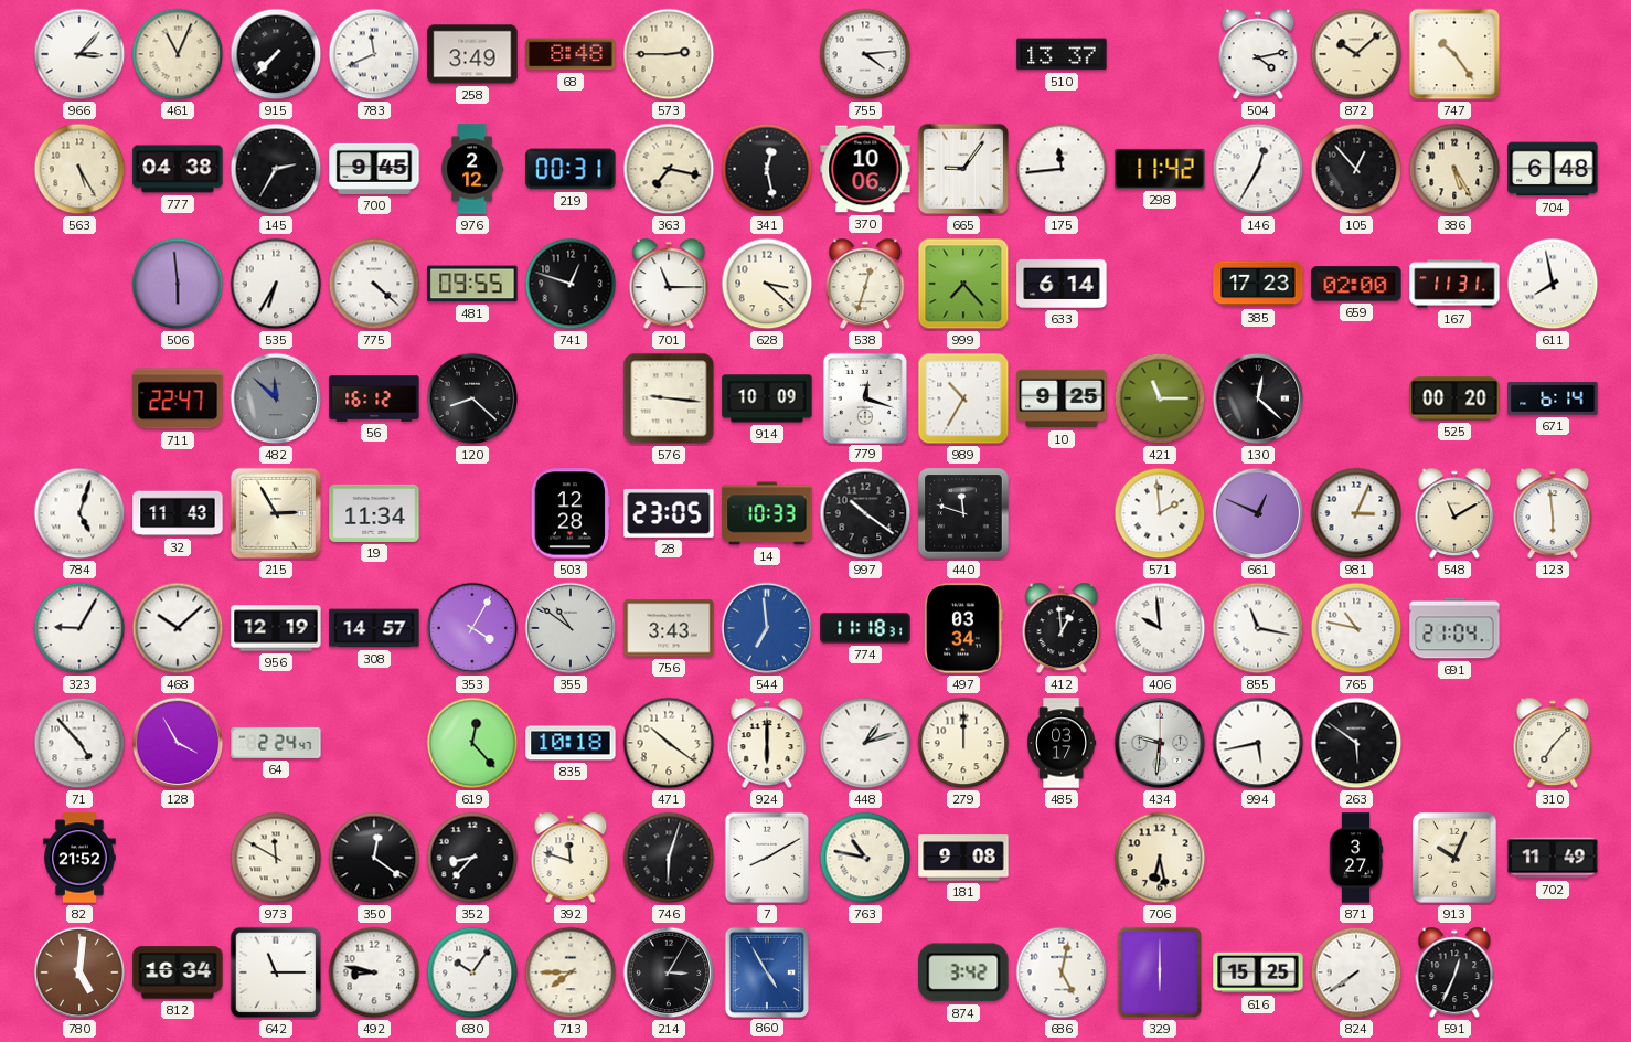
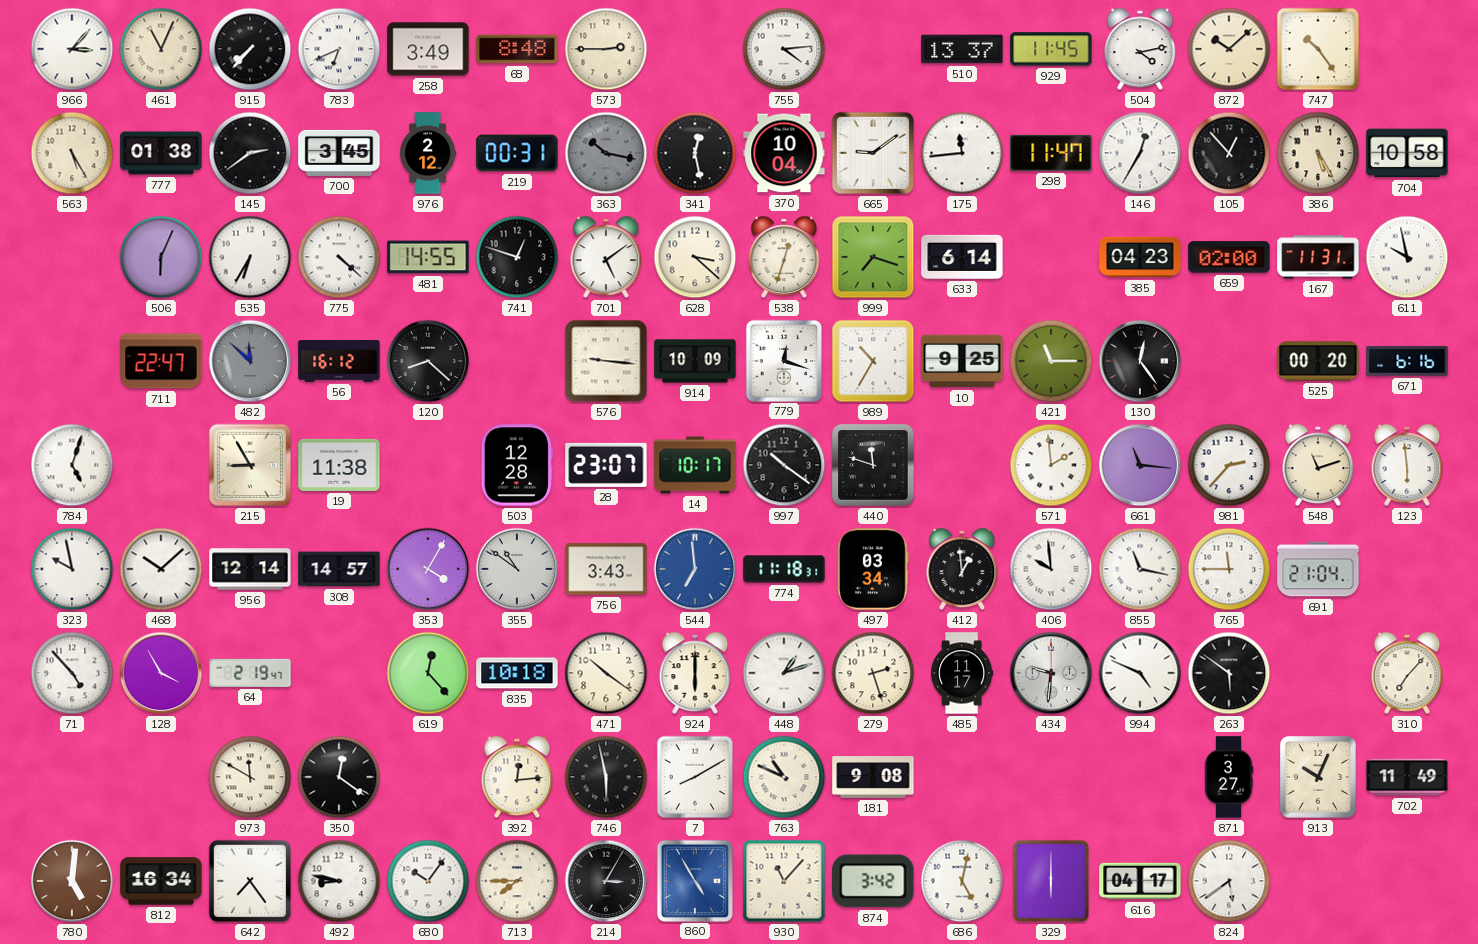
783: 11:41 -> 6:41
929: none -> 11:45
777: 04:38 -> 01:38
145: 2:35 -> 2:39
700: 9:45 -> 3:45
363: 7:17 -> 10:17
363 dial: cream -> grey
370: 10:06 -> 10:04
665: 9:06 -> 9:09
298: 11:42 -> 11:47
704: 6:48 -> 10:58
506: 5:59 -> 6:04
481: 09:55 -> 14:55
701: 11:15 -> 5:09
999: 7:23 -> 7:18
385: 17:23 -> 04:23
611: 7:58 -> 9:58
130: 12:22 -> 12:24
671: 6:14 -> 6:16
32: 11:43 -> none
215: 2:55 -> 8:55
19: 11:34 -> 11:38
28: 23:05 -> 23:07
14: 10:33 -> 10:17
661: 12:49 -> 11:16
981: 3:04 -> 2:37
548: 11:10 -> 11:12
323: 9:05 -> 9:58
956: 12:19 -> 12:14
765: 10:47 -> 11:45
64: 2:24 -> 2:19
279: 12:00 -> 2:27
485: 03:17 -> 11:17
994: 5:43 -> 4:49
82: 21:52 -> none
352: 8:37 -> none
392: 11:48 -> 12:14
746: 6:03 -> 5:58
763: 10:47 -> 10:49
706: 6:28 -> none
642: 11:15 -> 7:24
930: none -> 11:07
616: 15:25 -> 04:17
824: 7:39 -> 5:39
591: 12:34 -> none
